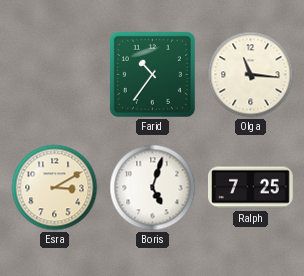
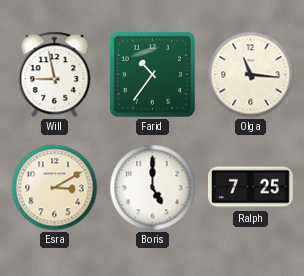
Will: none -> 8:58
Boris: 5:03 -> 5:00
